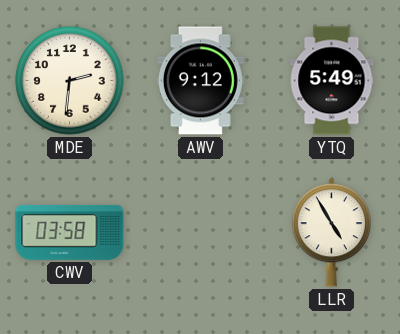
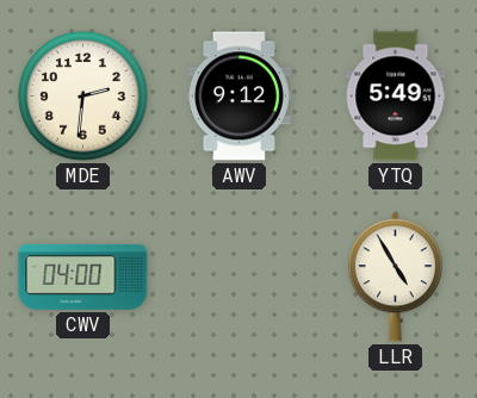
CWV: 03:58 -> 04:00
